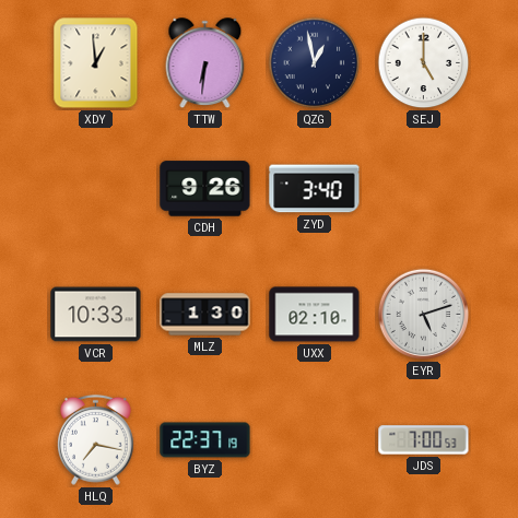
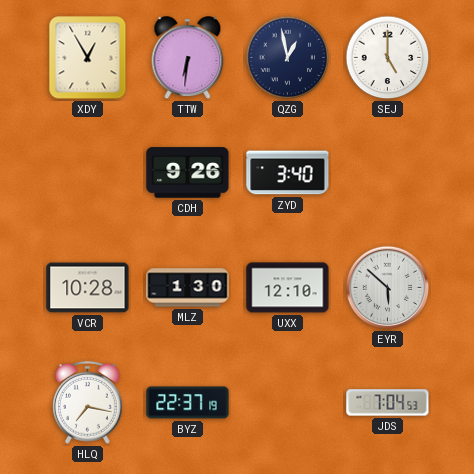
XDY: 12:59 -> 12:55
VCR: 10:33 -> 10:28
UXX: 02:10 -> 12:10
EYR: 5:12 -> 5:52
JDS: 7:00 -> 7:04
